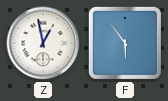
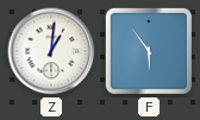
Z: 12:58 -> 1:01
